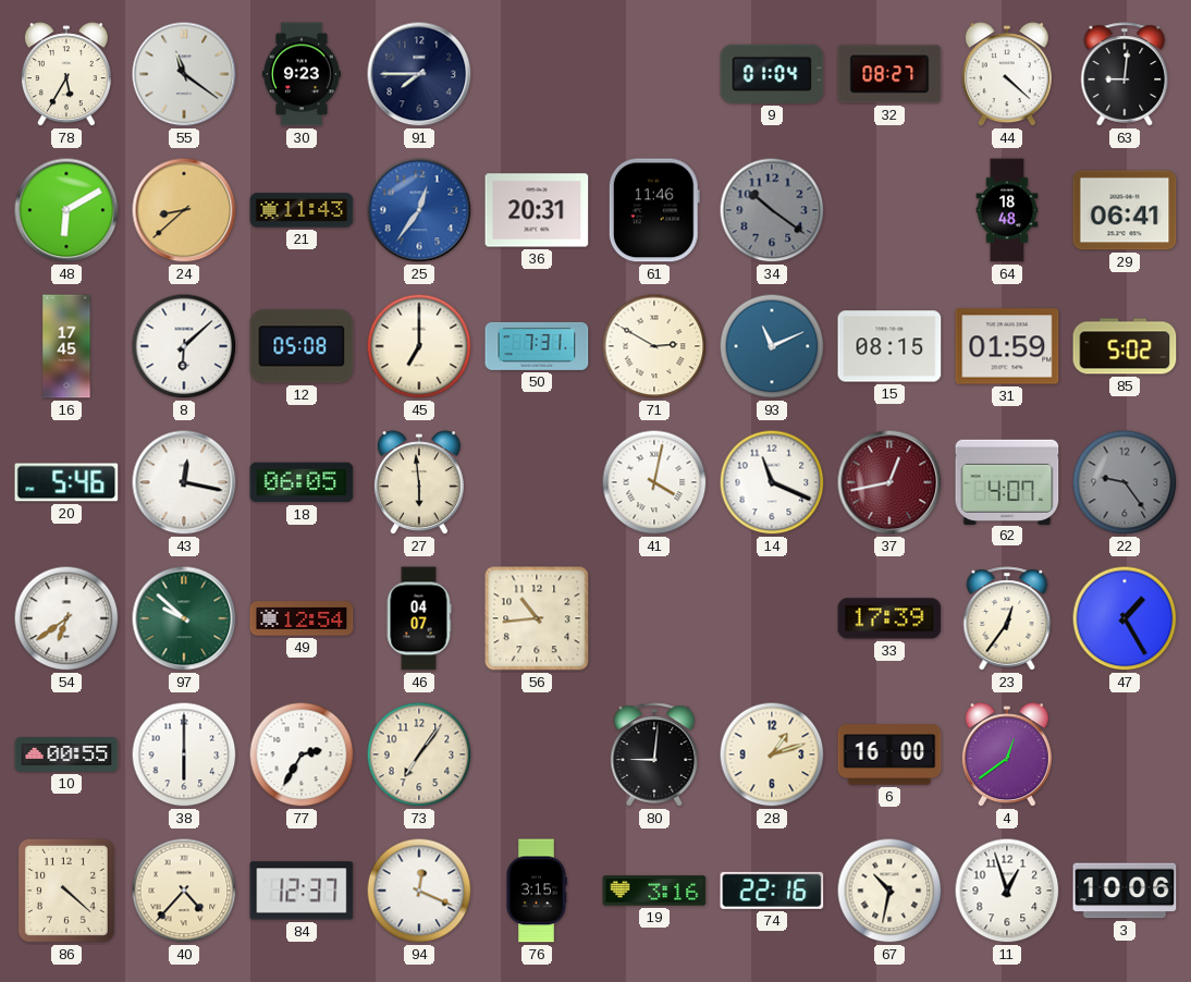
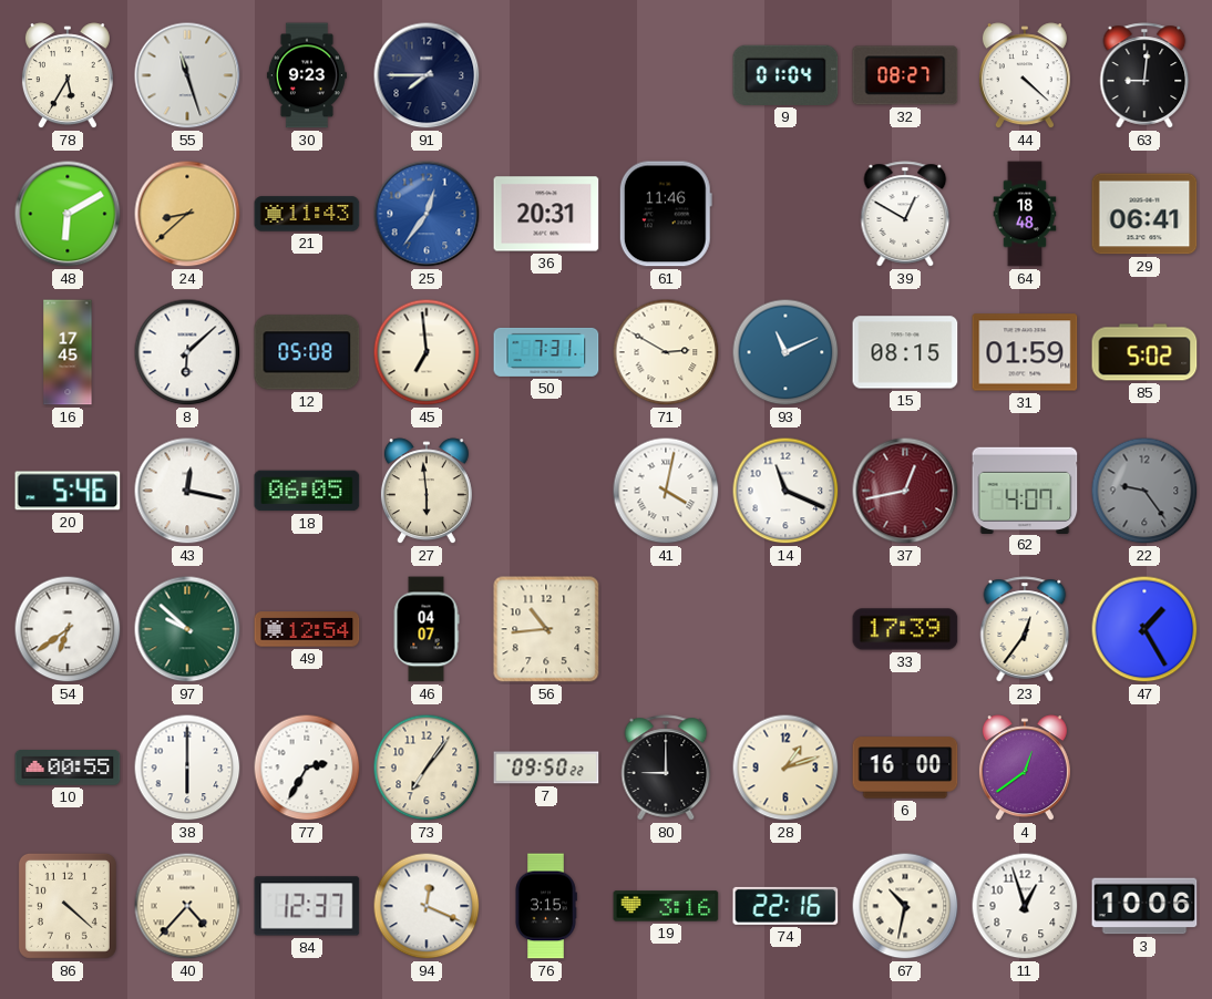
55: 11:21 -> 11:27
34: 10:21 -> none
39: none -> 12:50
45: 7:00 -> 6:59
7: none -> 09:50
80: 9:01 -> 9:00
